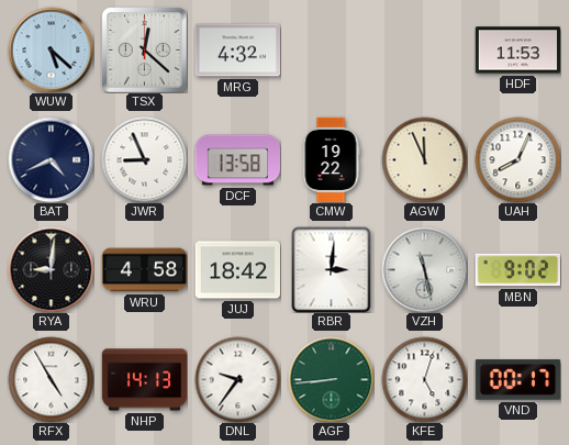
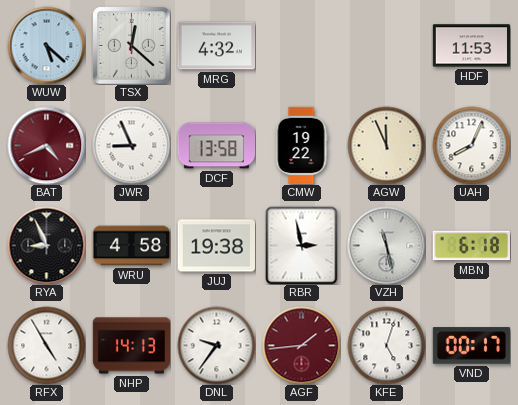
BAT dial: navy -> burgundy
RYA: 9:01 -> 8:56
JUJ: 18:42 -> 19:38
RBR: 3:01 -> 2:58
MBN: 9:02 -> 6:18
AGF: 8:44 -> 1:44
AGF dial: green -> burgundy
